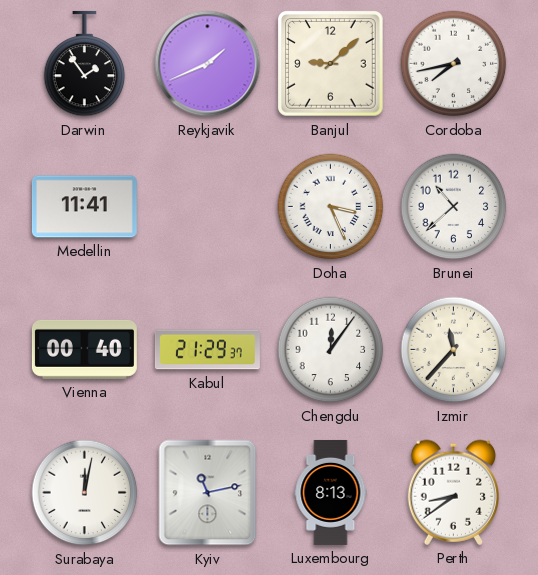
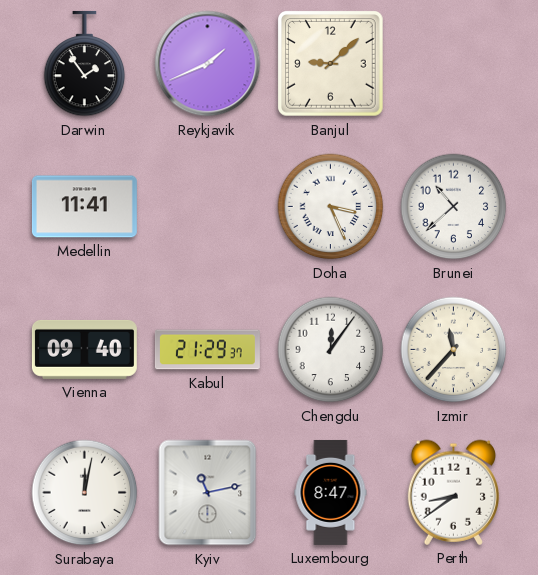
Cordoba: 7:43 -> none
Vienna: 00:40 -> 09:40
Luxembourg: 8:13 -> 8:47
